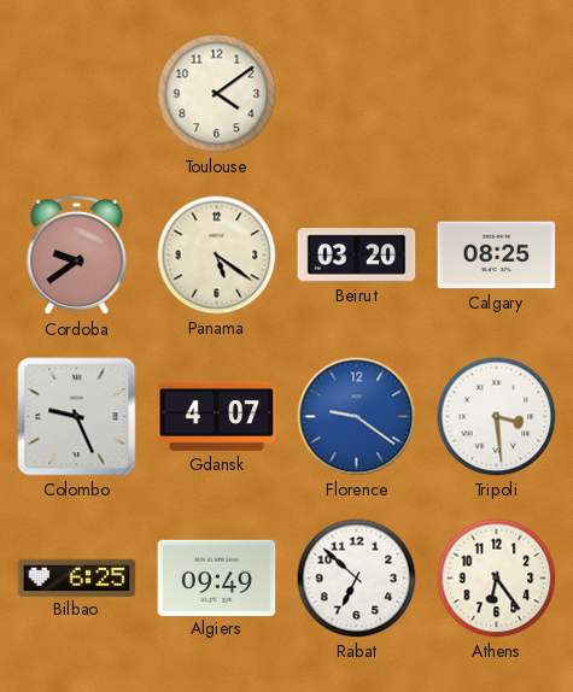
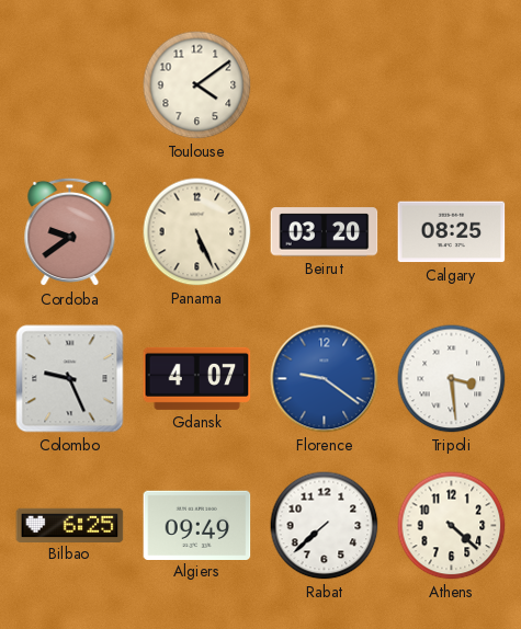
Panama: 5:21 -> 5:26
Rabat: 6:52 -> 7:38
Athens: 6:24 -> 4:22
